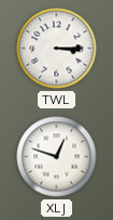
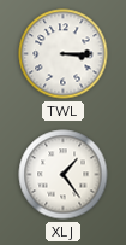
XLJ: 12:48 -> 1:24
